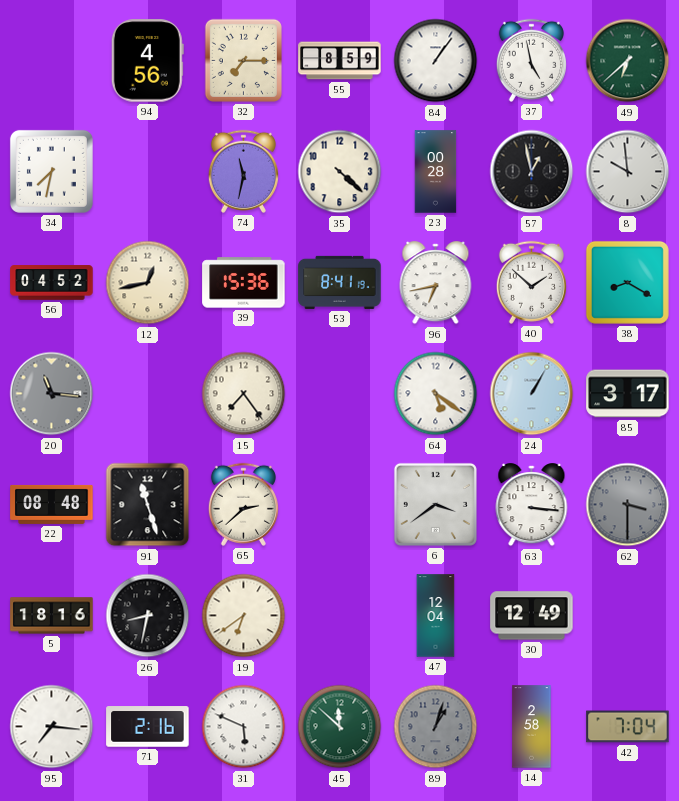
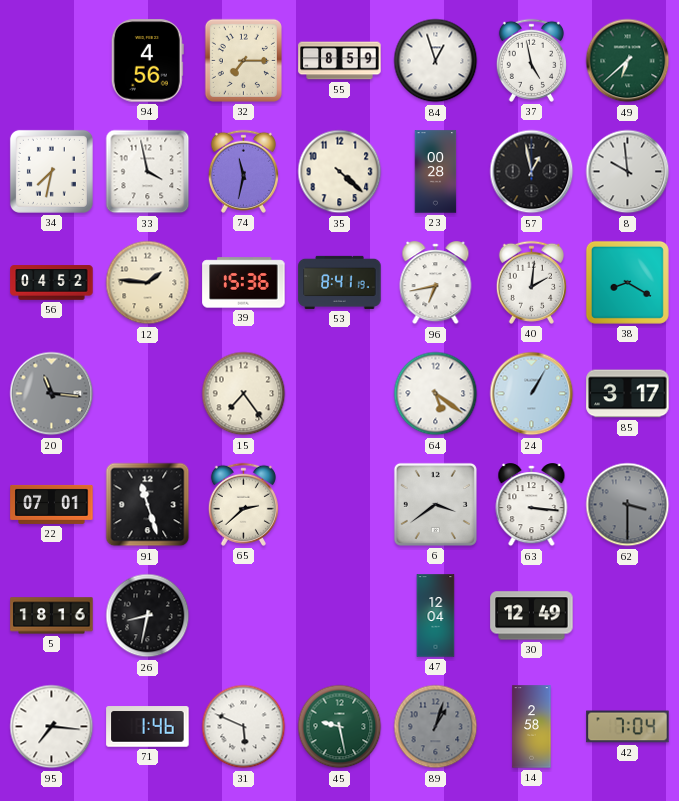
84: 1:06 -> 12:57
33: none -> 3:58
12: 12:43 -> 1:46
40: 1:52 -> 2:01
22: 08:48 -> 07:01
19: 6:39 -> none
71: 2:16 -> 1:46
45: 11:52 -> 9:28
